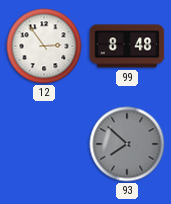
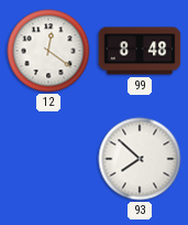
12: 2:54 -> 12:21
93 dial: grey -> white
